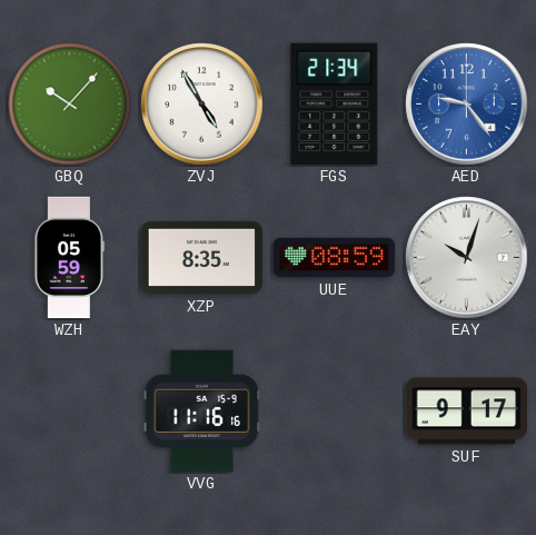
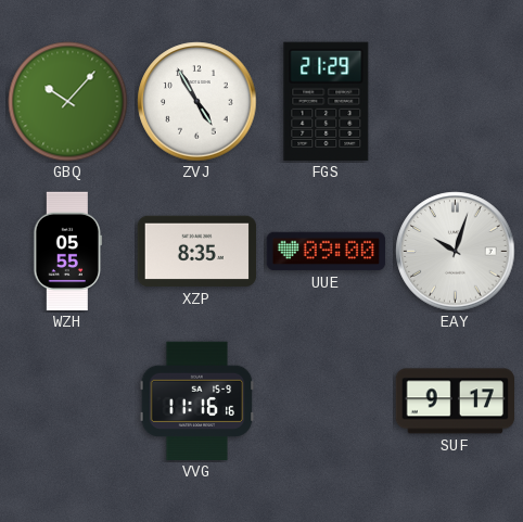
FGS: 21:34 -> 21:29
AED: 9:24 -> none
WZH: 05:59 -> 05:55
UUE: 08:59 -> 09:00
